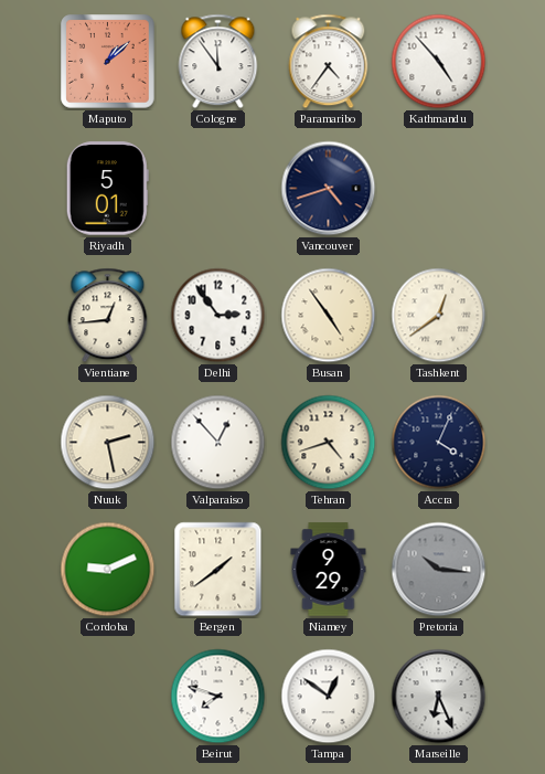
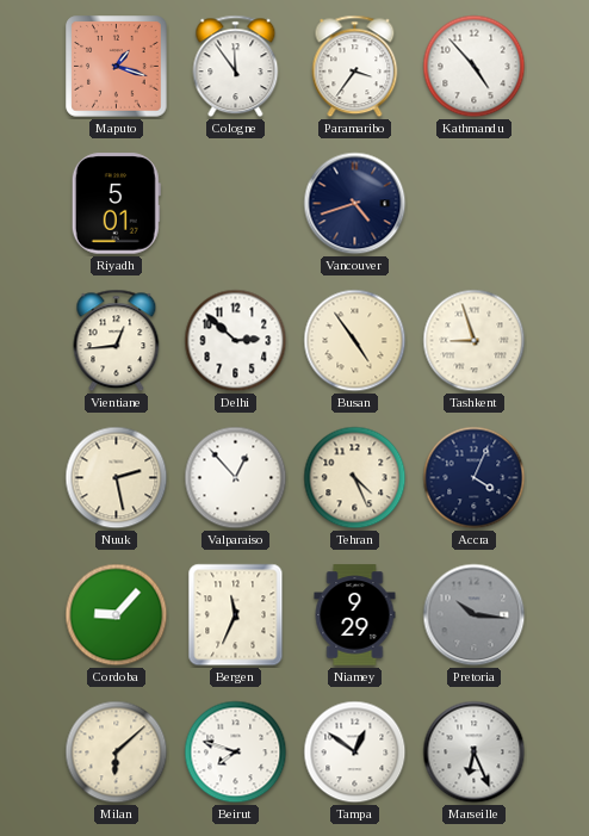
Maputo: 1:08 -> 1:18
Paramaribo: 4:36 -> 3:36
Delhi: 2:54 -> 2:52
Tashkent: 12:39 -> 8:57
Tehran: 4:42 -> 4:26
Cordoba: 9:11 -> 9:07
Bergen: 1:39 -> 11:34
Milan: none -> 6:08
